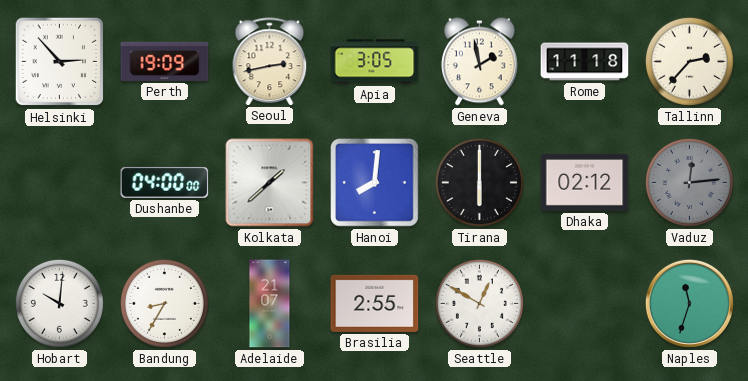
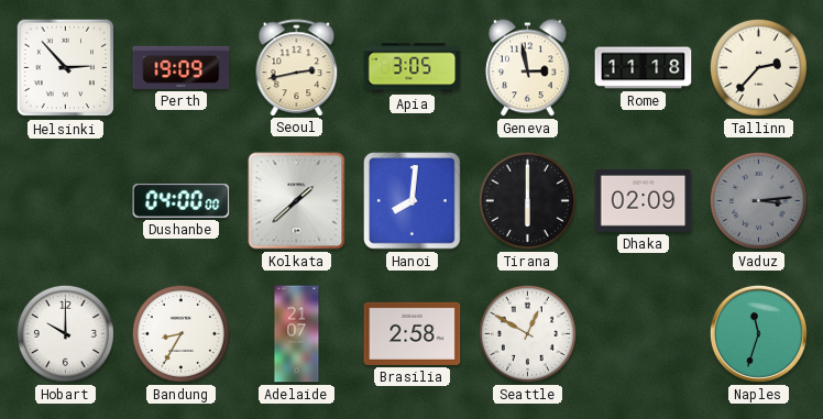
Geneva: 1:58 -> 2:58
Dhaka: 02:12 -> 02:09
Vaduz: 12:14 -> 3:14
Hobart: 10:01 -> 10:00
Brasilia: 2:55 -> 2:58
